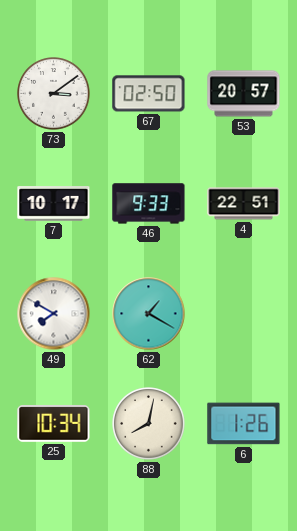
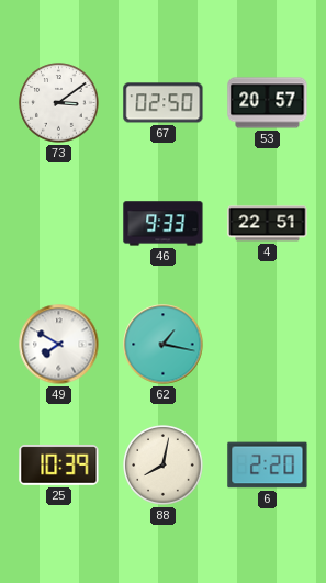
7: 10:17 -> none
62: 1:20 -> 1:17
25: 10:34 -> 10:39
6: 1:26 -> 2:20
